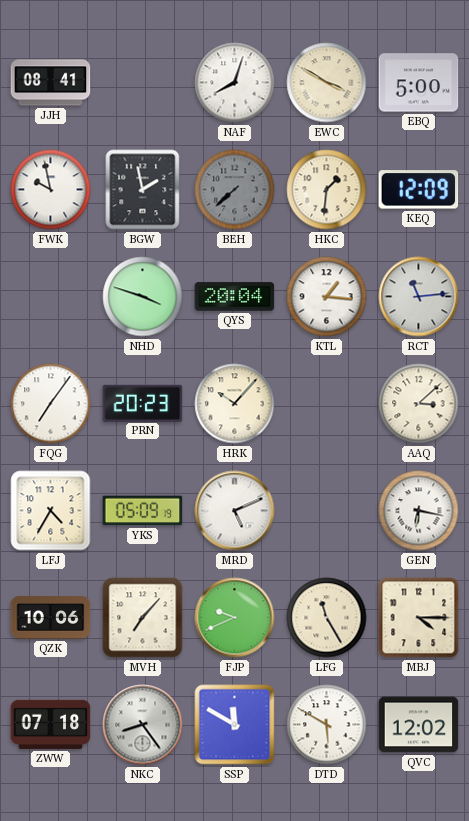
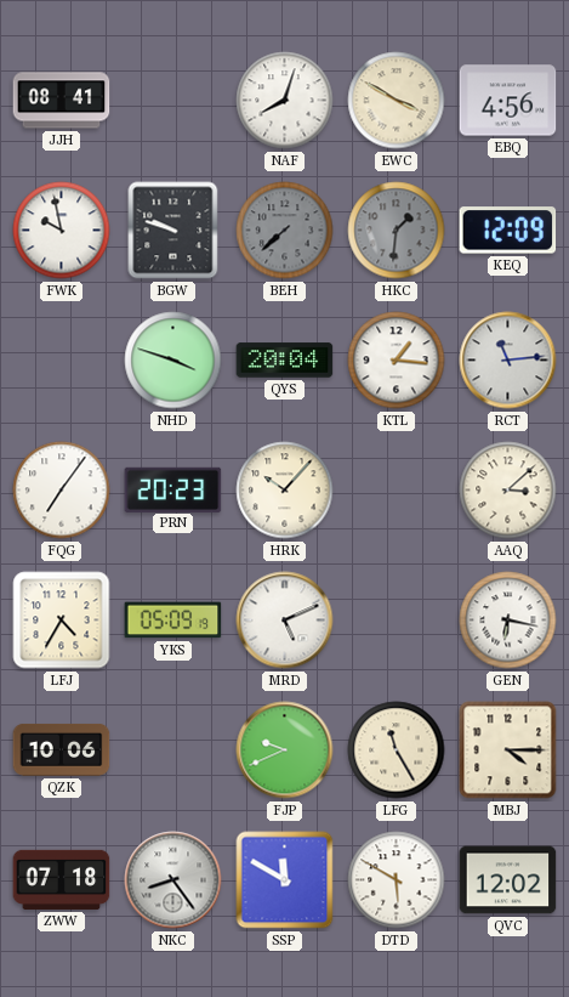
EBQ: 5:00 -> 4:56
BGW: 1:58 -> 9:48
HKC dial: cream -> grey
MVH: 7:07 -> none
